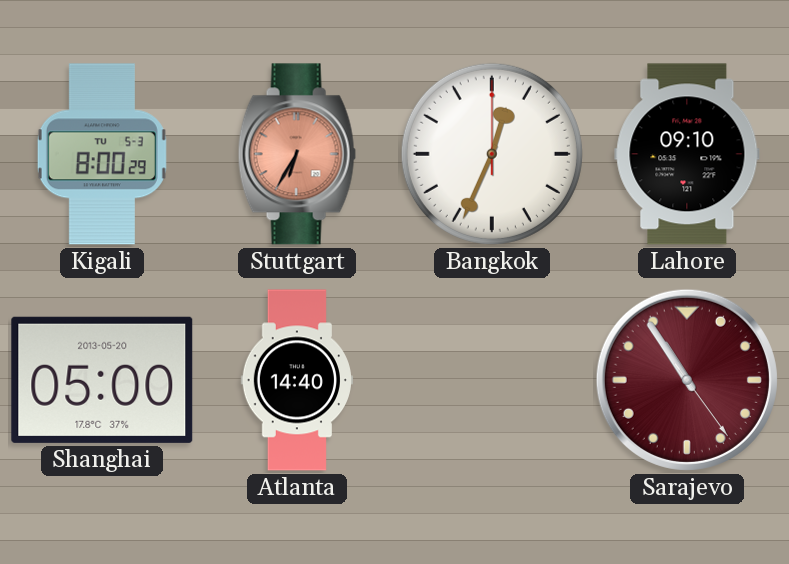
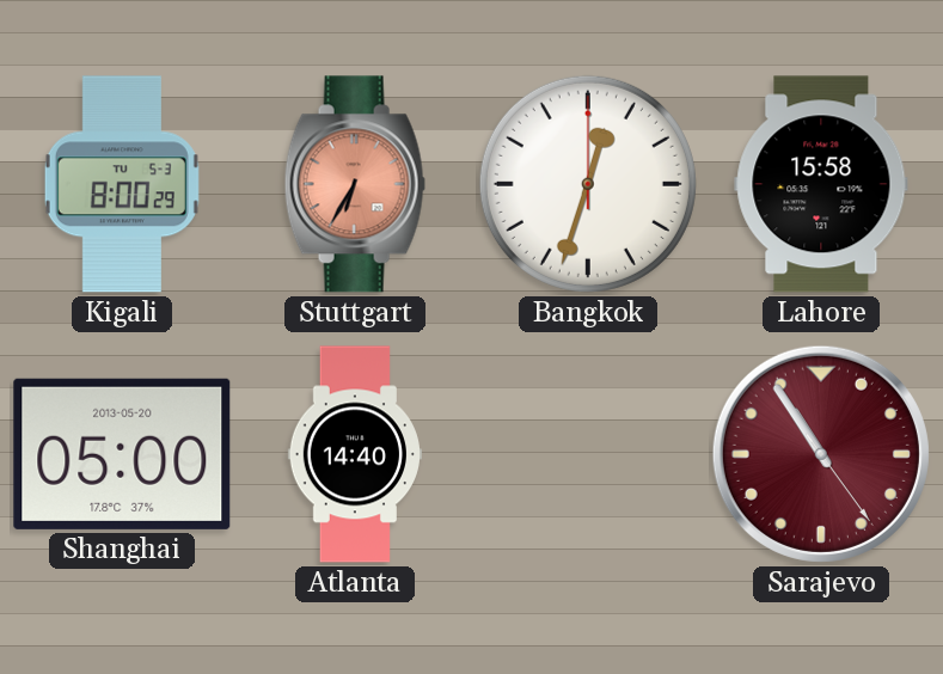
Bangkok: 12:34 -> 12:33
Lahore: 09:10 -> 15:58
